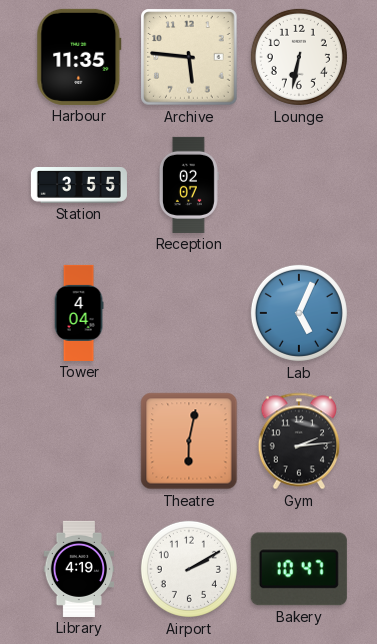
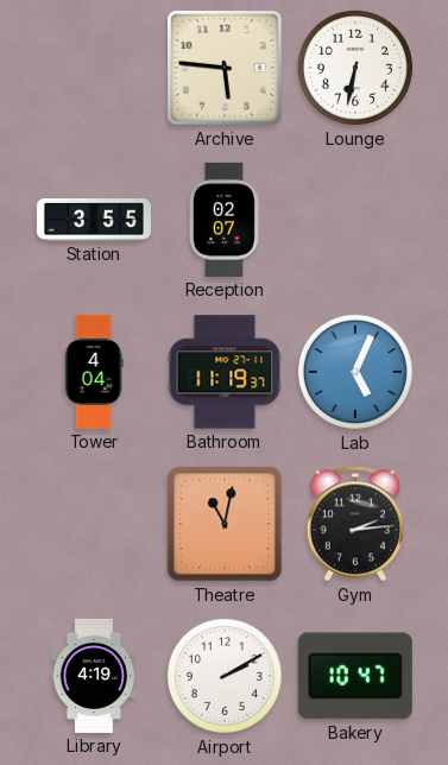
Harbour: 11:35 -> none
Bathroom: none -> 11:19
Theatre: 6:02 -> 11:02
